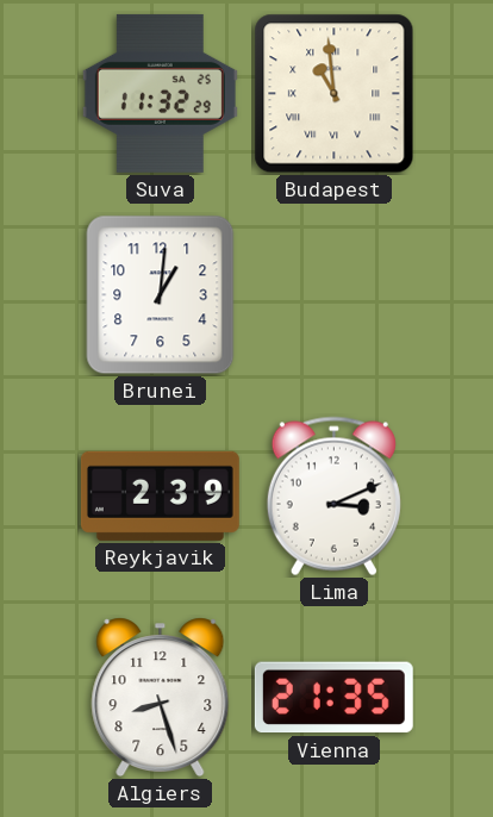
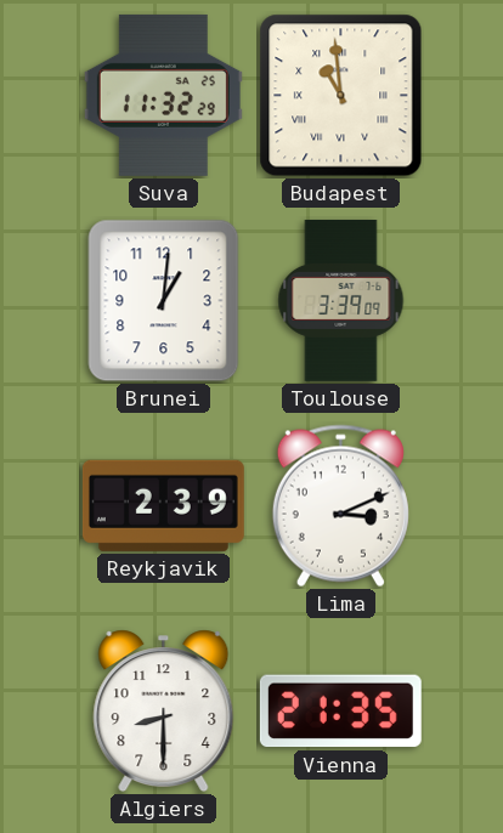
Toulouse: none -> 3:39
Algiers: 8:27 -> 8:30
